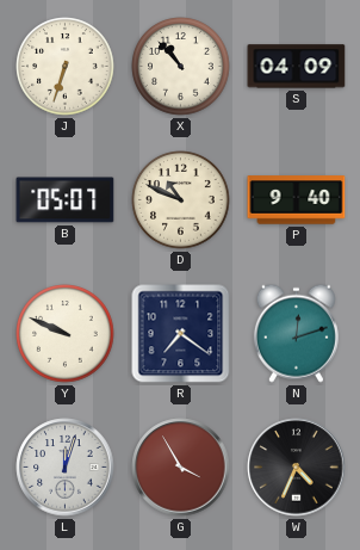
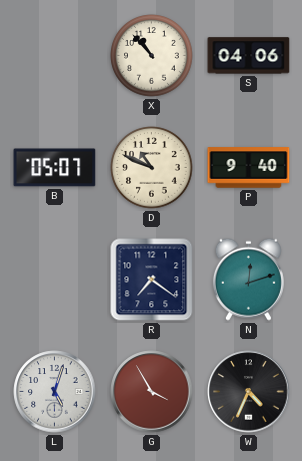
J: 6:33 -> none
S: 04:09 -> 04:06
Y: 9:49 -> none
L: 12:03 -> 5:03
